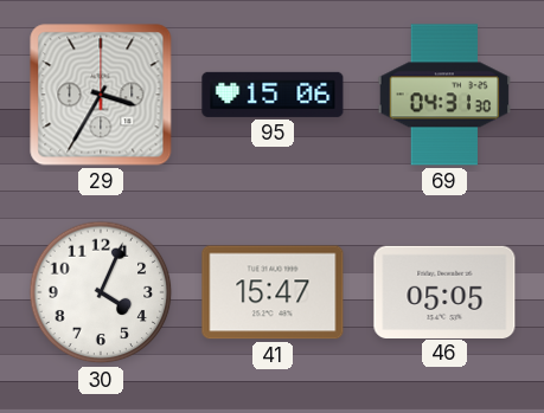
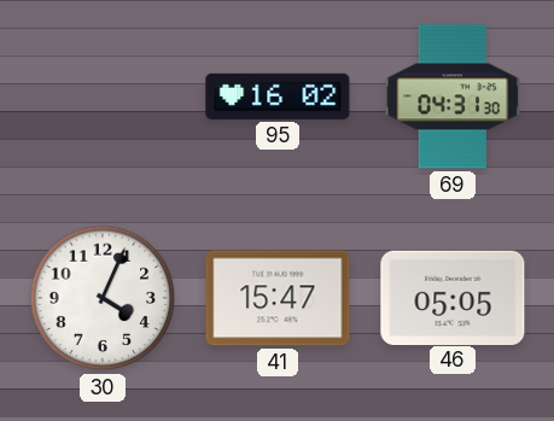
29: 3:35 -> none
95: 15:06 -> 16:02
